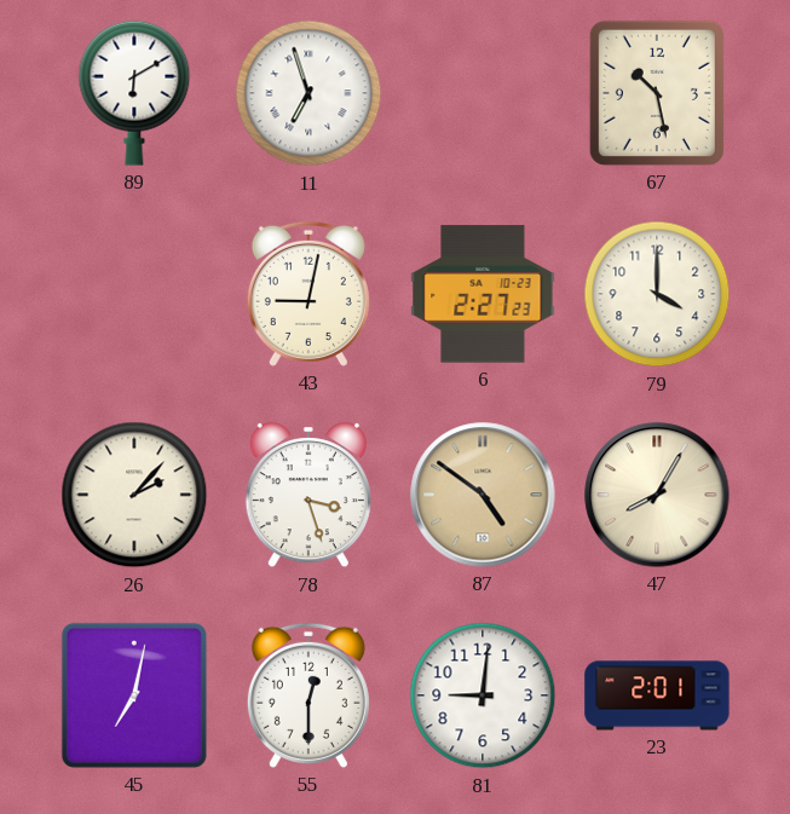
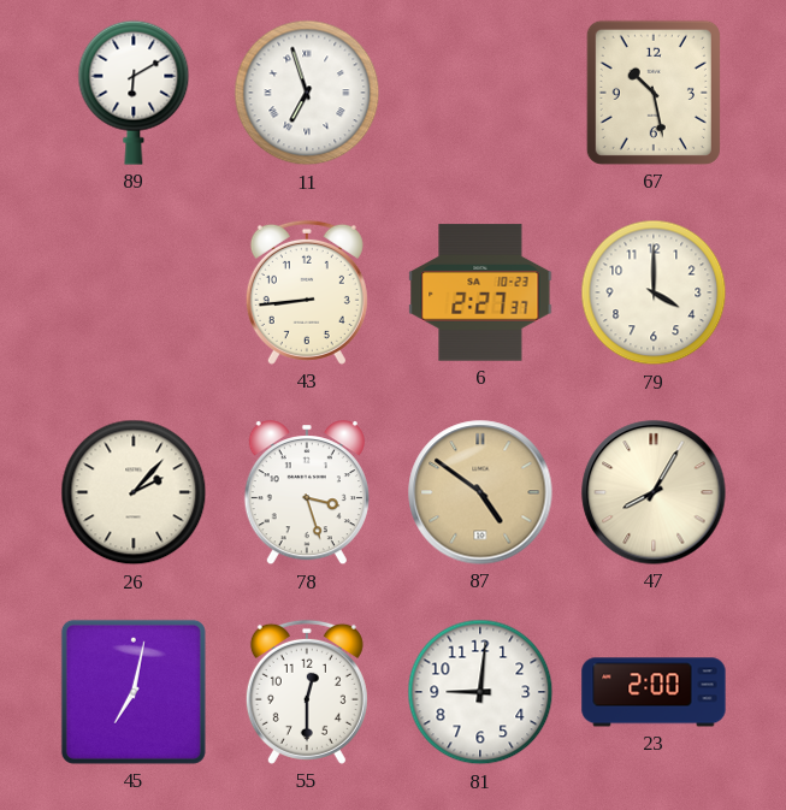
43: 9:02 -> 8:44
6: 2:27:23 -> 2:27:37
23: 2:01 -> 2:00
